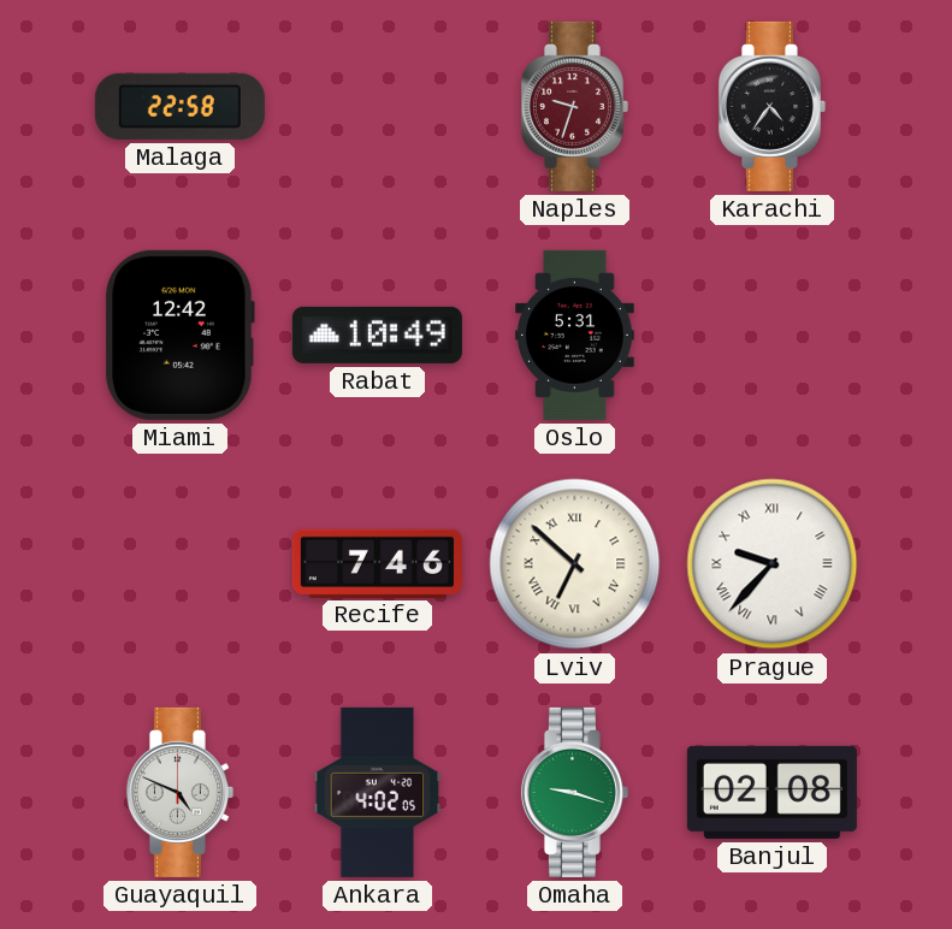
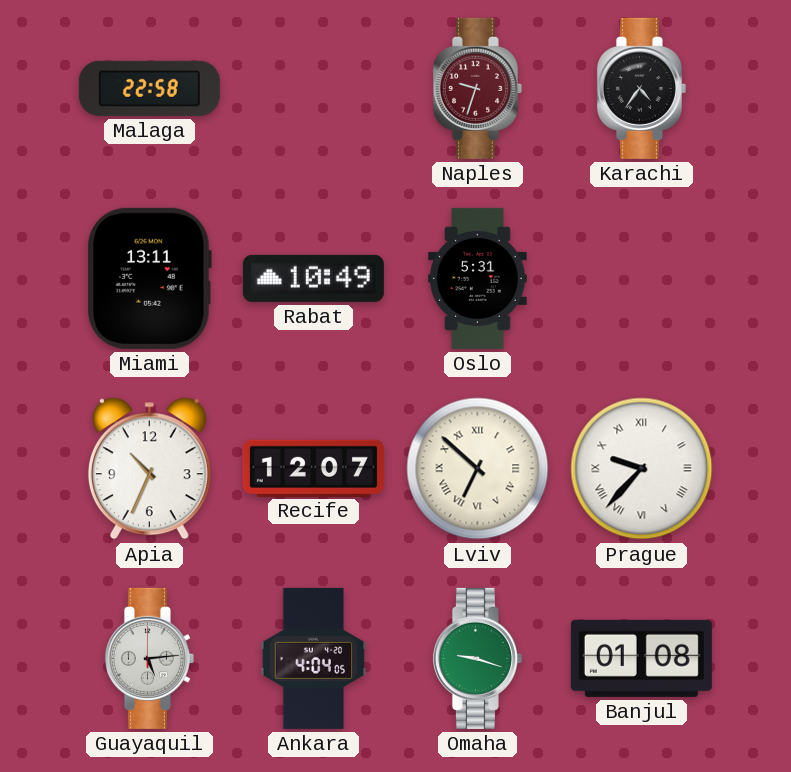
Miami: 12:42 -> 13:11
Apia: none -> 10:34
Recife: 7:46 -> 12:07
Guayaquil: 4:49 -> 5:14
Ankara: 4:02 -> 4:04
Banjul: 02:08 -> 01:08
